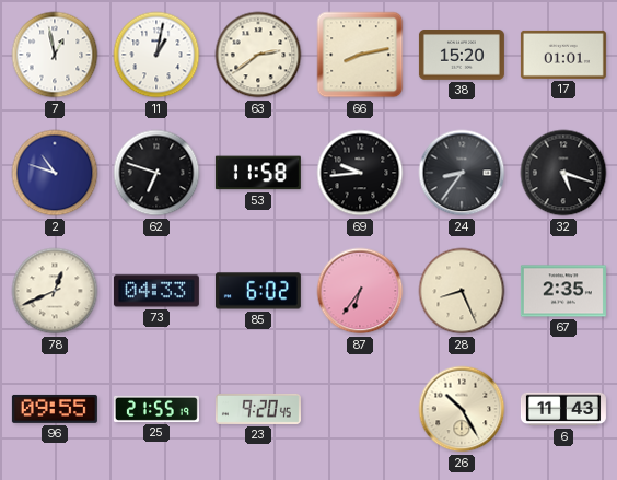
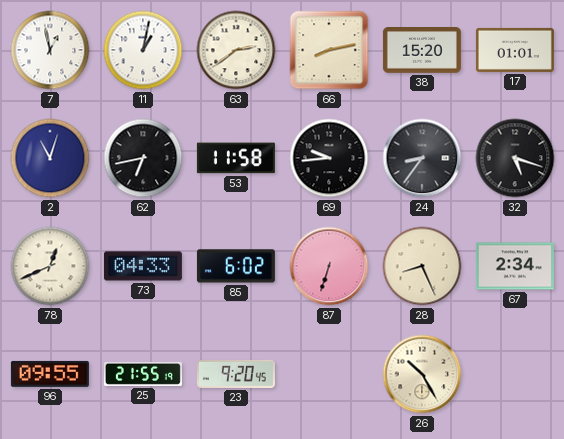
2: 10:48 -> 11:03
62: 6:48 -> 6:43
87: 6:36 -> 6:33
67: 2:35 -> 2:34
6: 11:43 -> none
